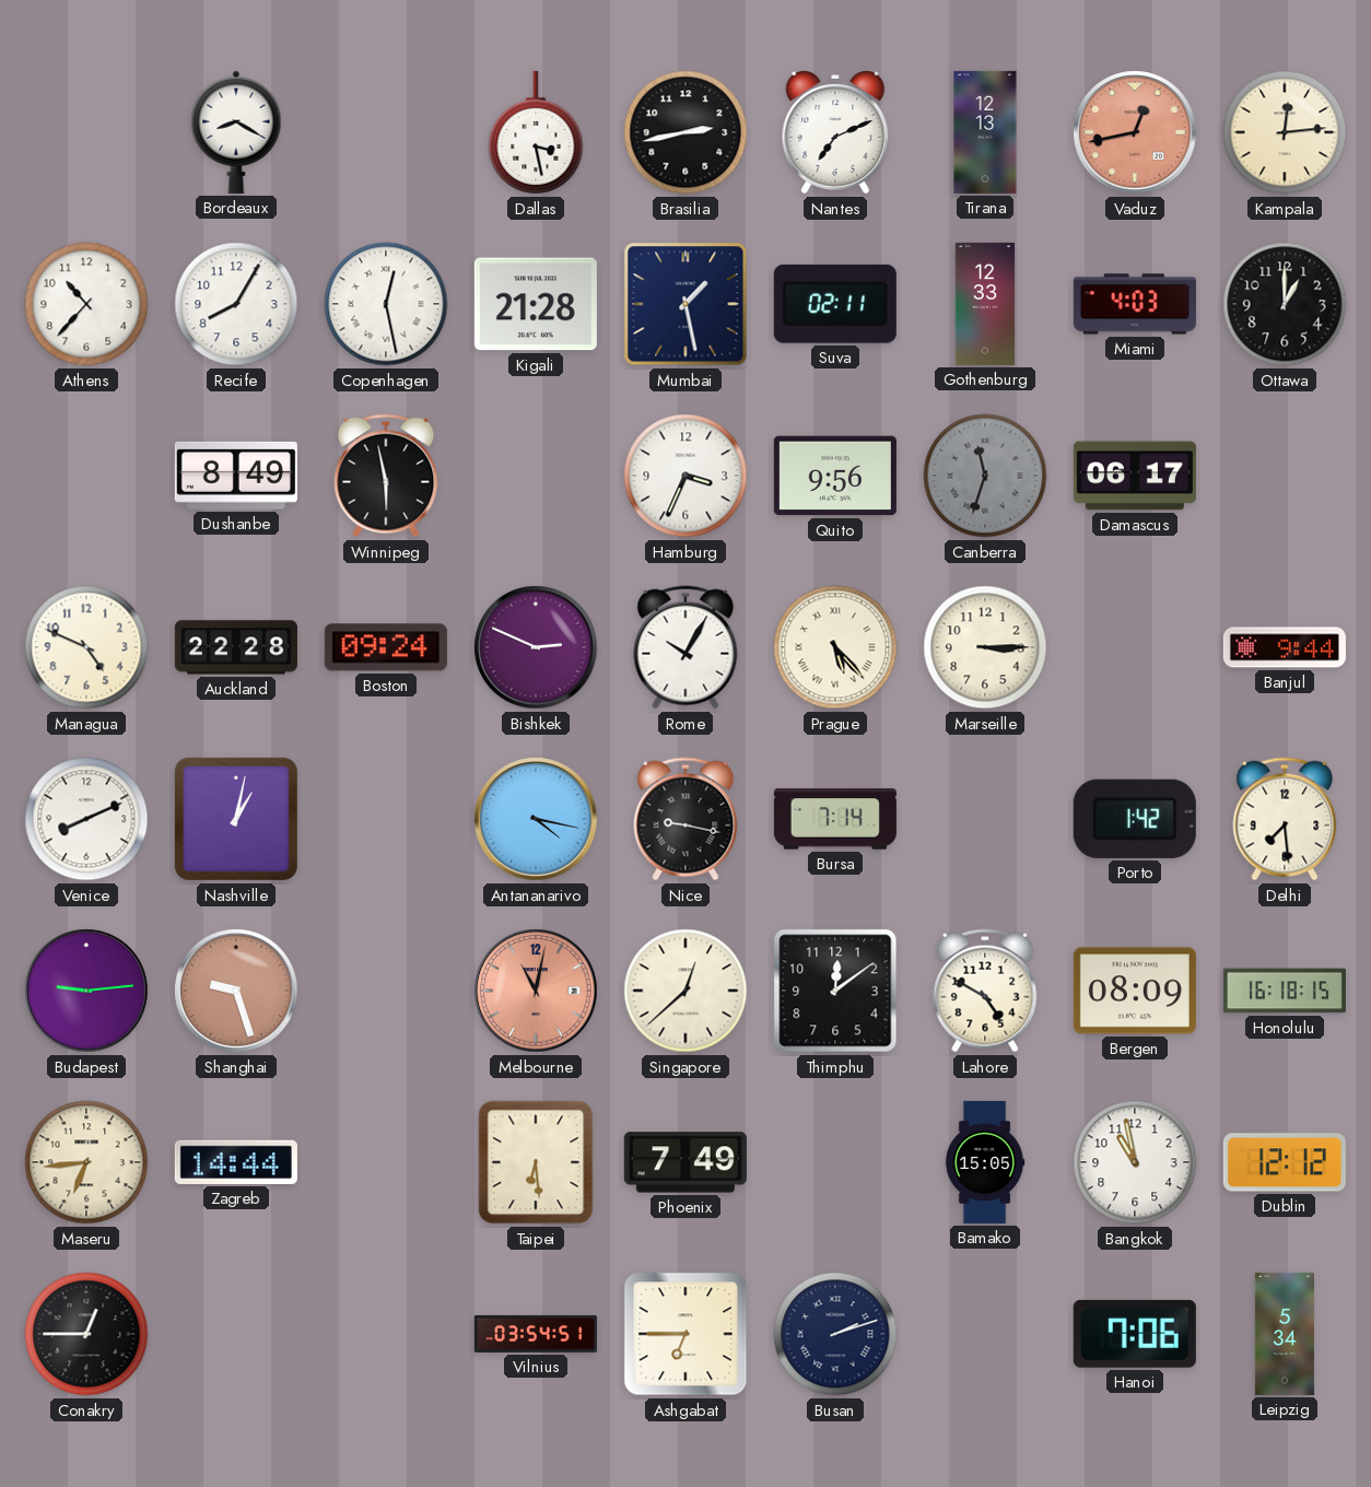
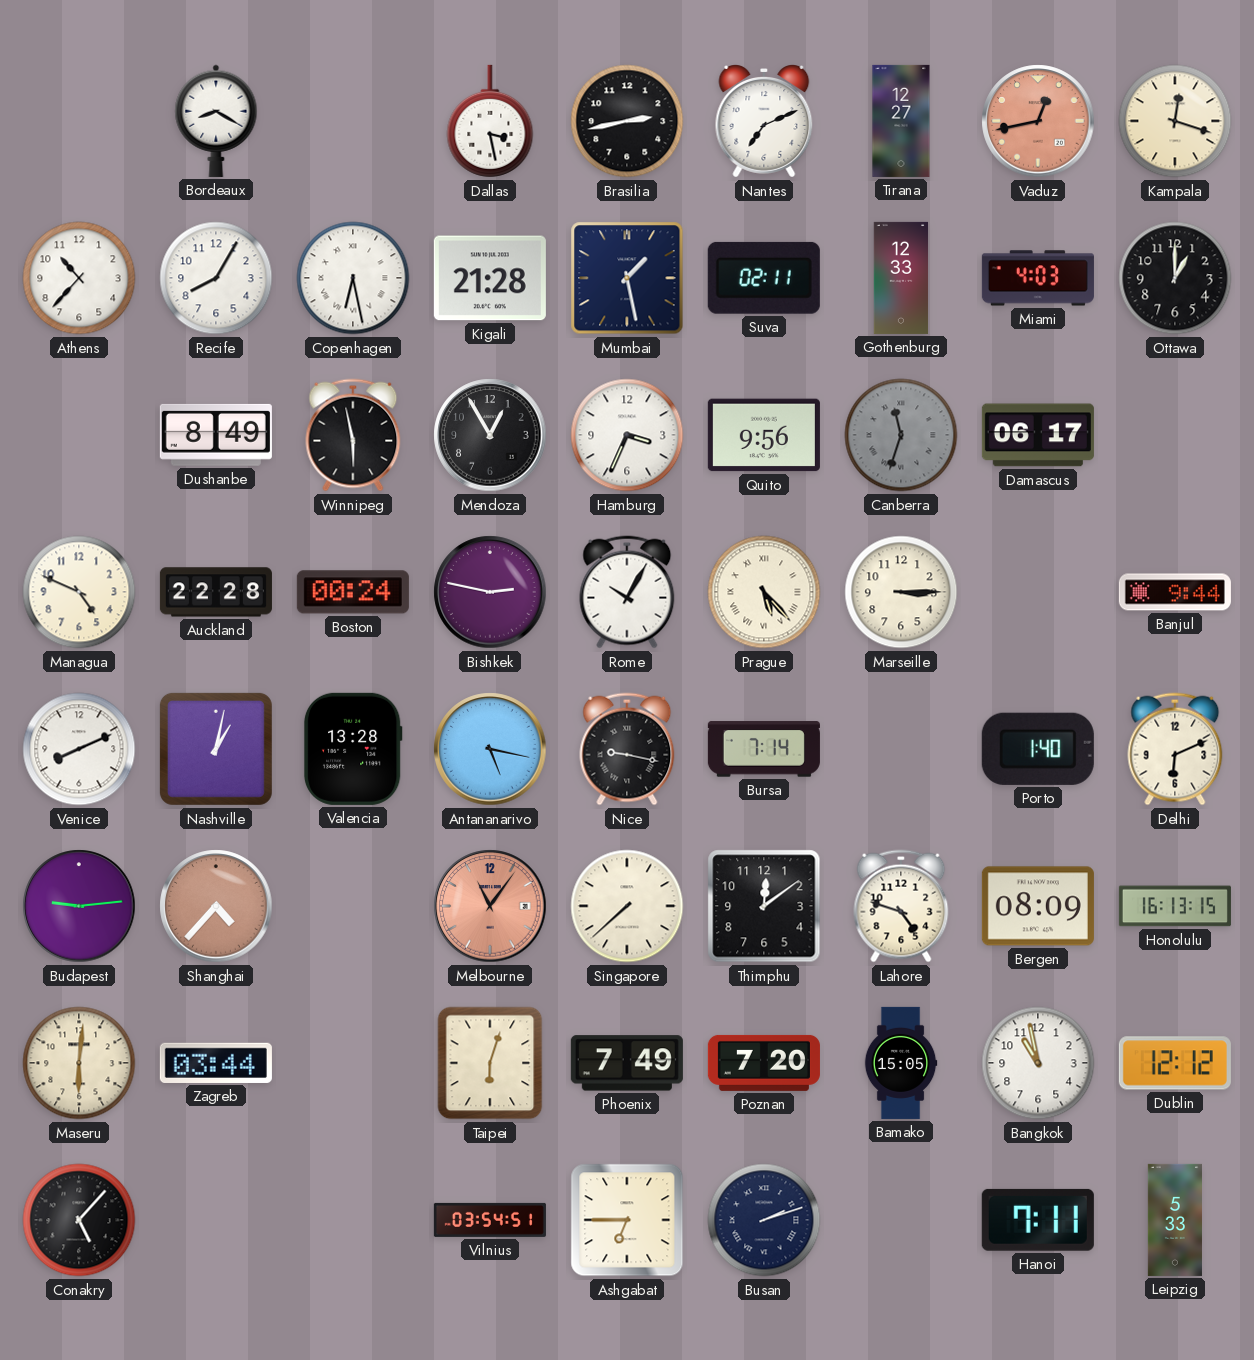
Tirana: 12:13 -> 12:27
Kampala: 12:14 -> 12:18
Copenhagen: 12:28 -> 6:28
Mendoza: none -> 12:55
Boston: 09:24 -> 00:24
Bishkek: 2:49 -> 2:47
Valencia: none -> 13:28
Antananarivo: 4:17 -> 5:17
Porto: 1:42 -> 1:40
Delhi: 7:29 -> 6:11
Shanghai: 9:27 -> 4:37
Melbourne: 11:02 -> 11:06
Singapore: 12:38 -> 7:38
Lahore: 4:50 -> 4:48
Honolulu: 16:18 -> 16:13
Maseru: 6:44 -> 6:01
Zagreb: 14:44 -> 03:44
Taipei: 6:29 -> 6:03
Poznan: none -> 7:20
Conakry: 12:45 -> 5:07
Hanoi: 7:06 -> 7:11
Leipzig: 5:34 -> 5:33
